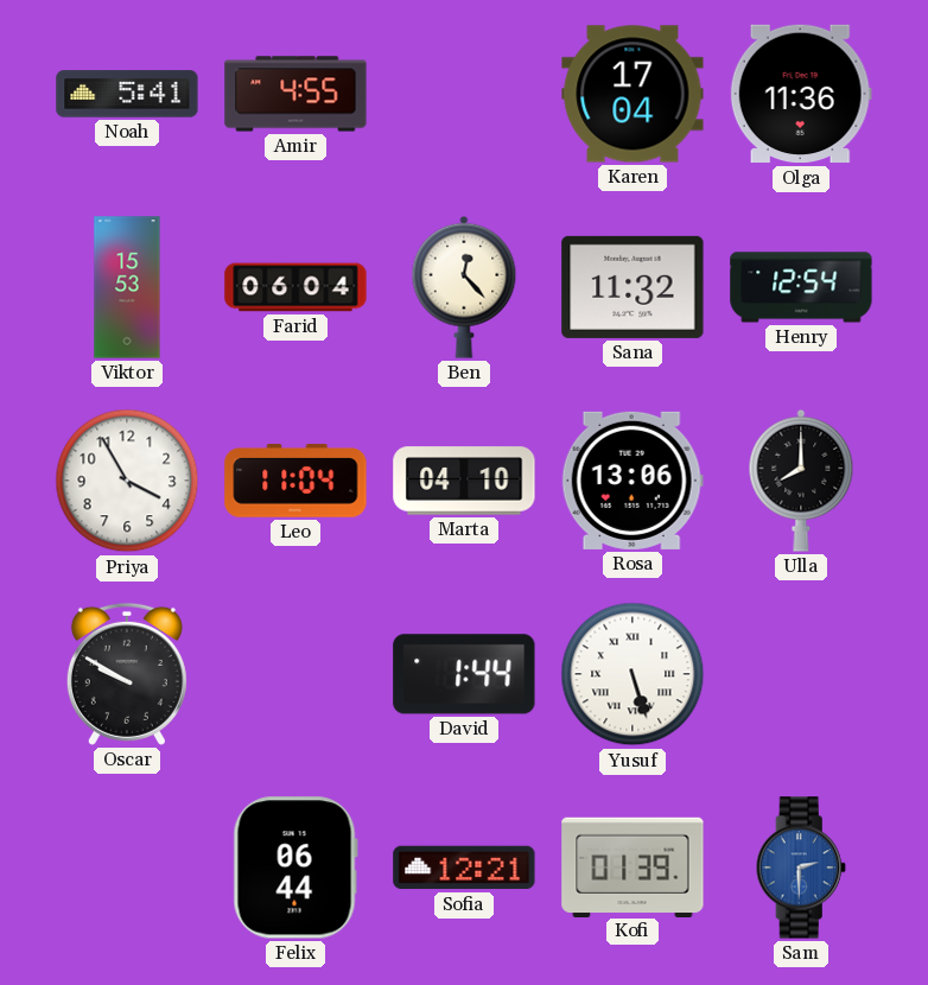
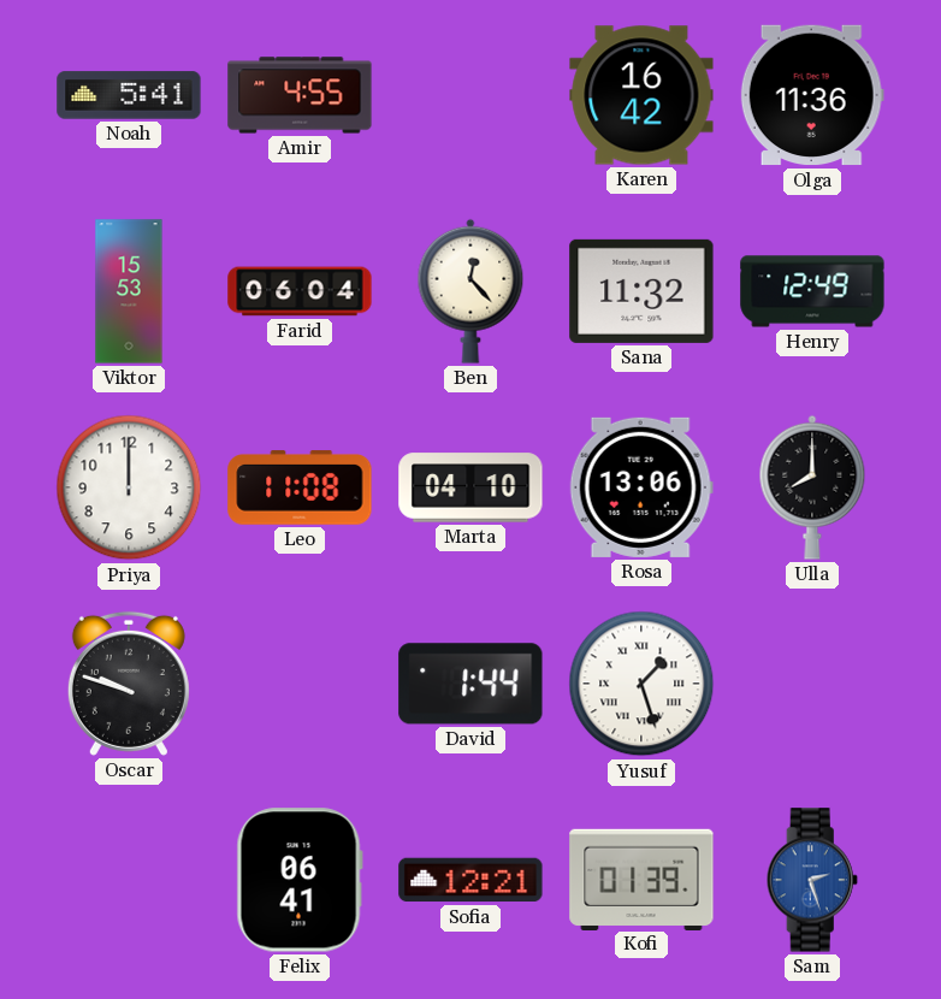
Karen: 17:04 -> 16:42
Henry: 12:54 -> 12:49
Priya: 3:55 -> 12:00
Leo: 11:04 -> 11:08
Oscar: 9:50 -> 9:48
Yusuf: 5:27 -> 1:27
Felix: 06:44 -> 06:41
Sam: 2:30 -> 2:27
